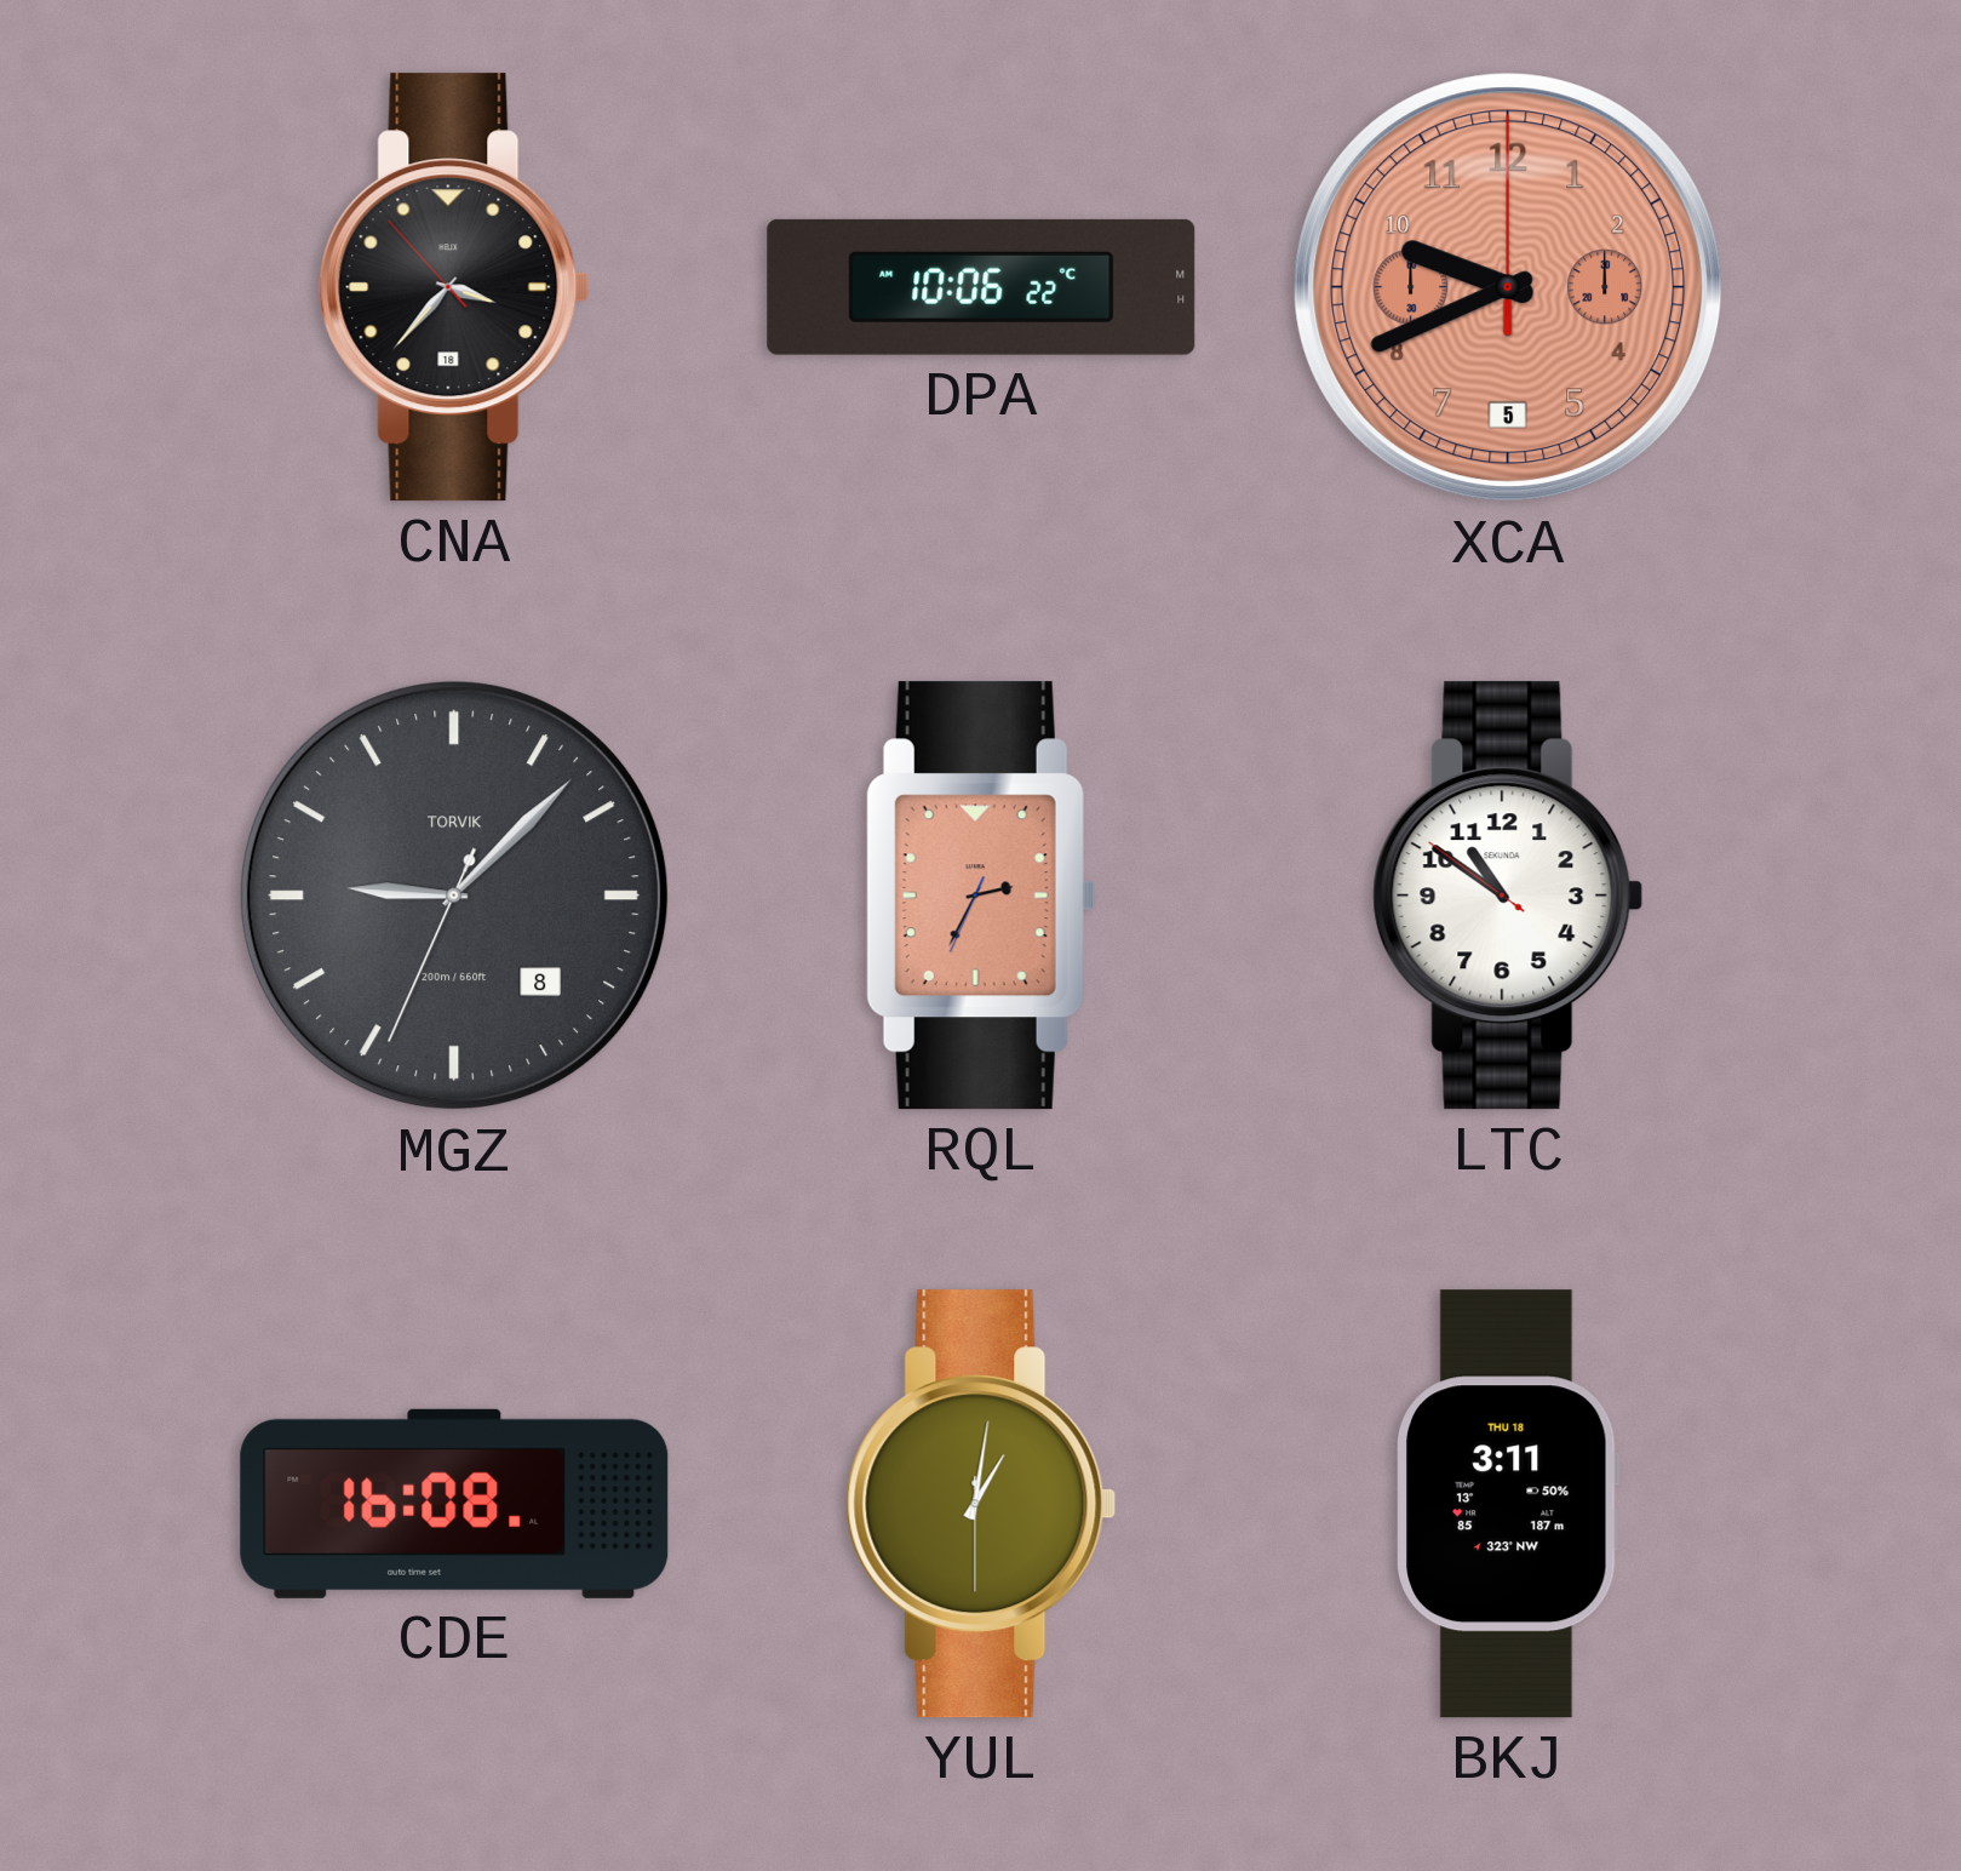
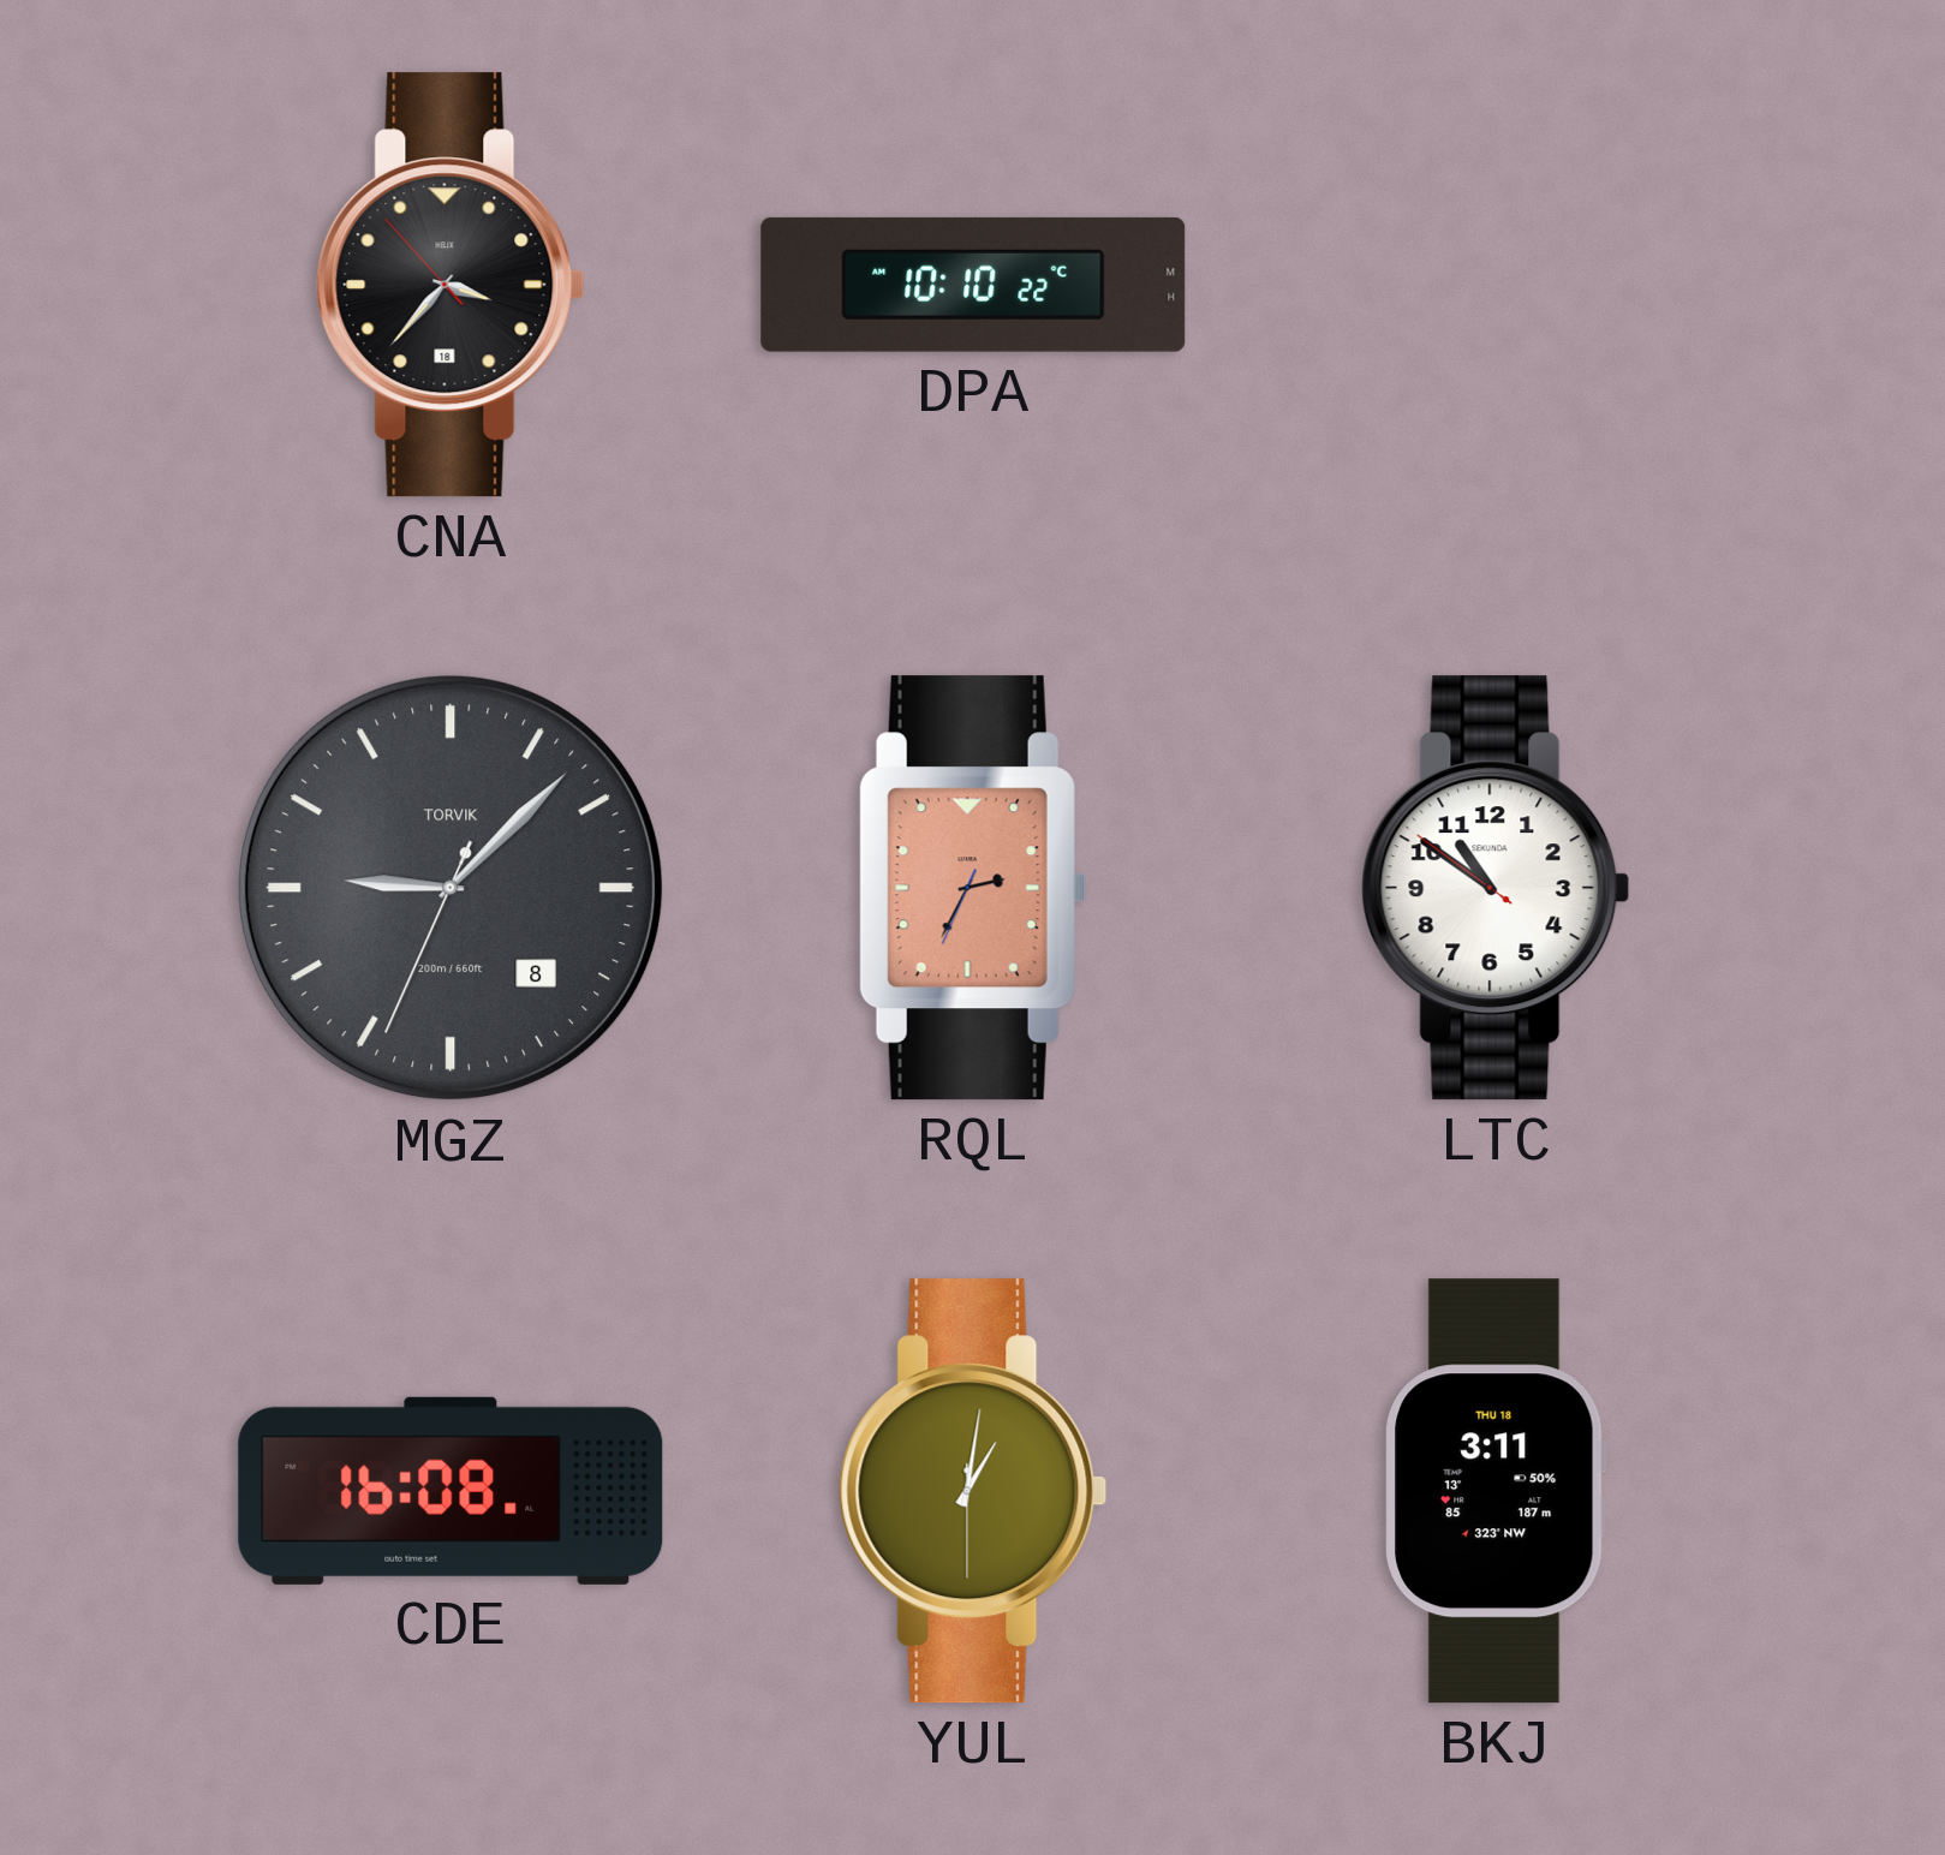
DPA: 10:06 -> 10:10
XCA: 9:41 -> none
